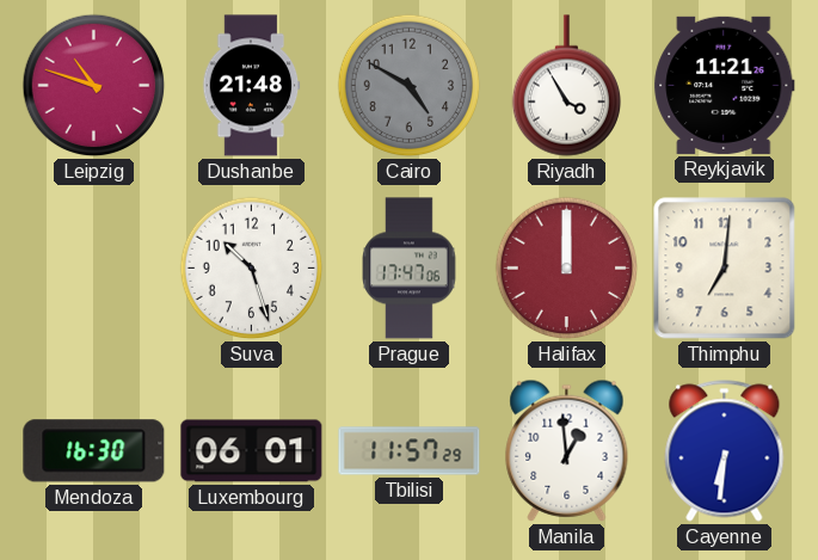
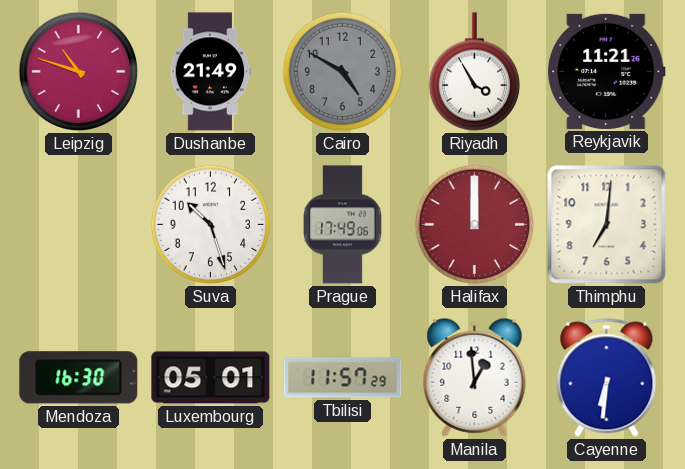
Dushanbe: 21:48 -> 21:49
Prague: 17:47 -> 17:49
Luxembourg: 06:01 -> 05:01
